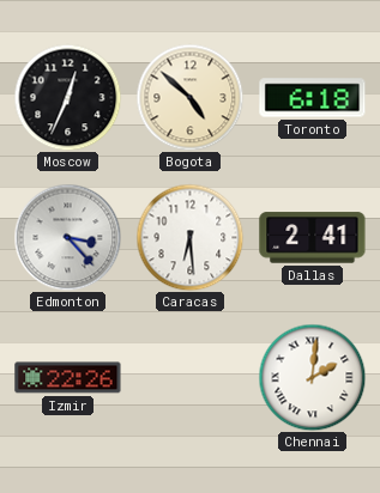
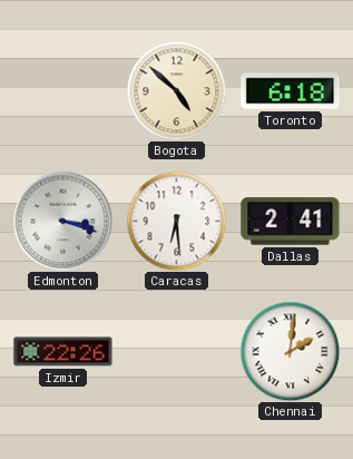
Moscow: 12:34 -> none
Edmonton: 3:23 -> 3:18
